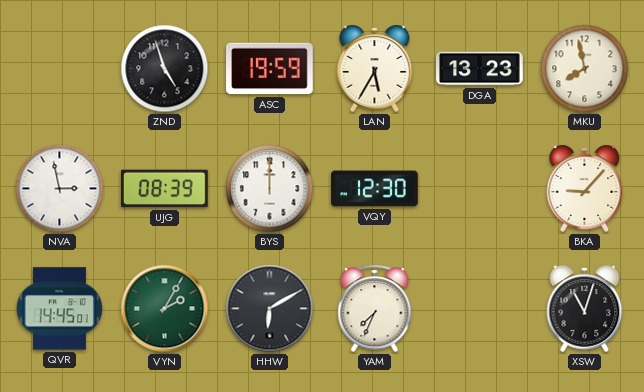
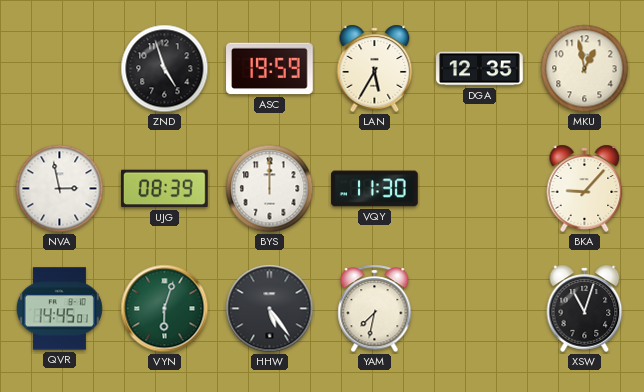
DGA: 13:23 -> 12:35
MKU: 7:58 -> 12:58
VQY: 12:30 -> 11:30
VYN: 2:05 -> 6:03
HHW: 6:10 -> 5:24
YAM: 7:34 -> 7:32
